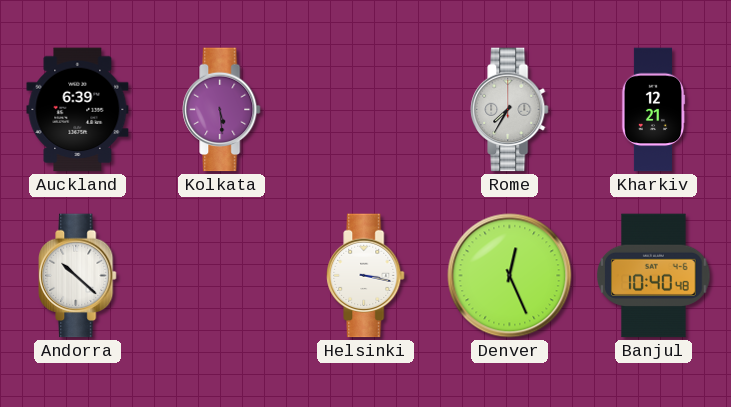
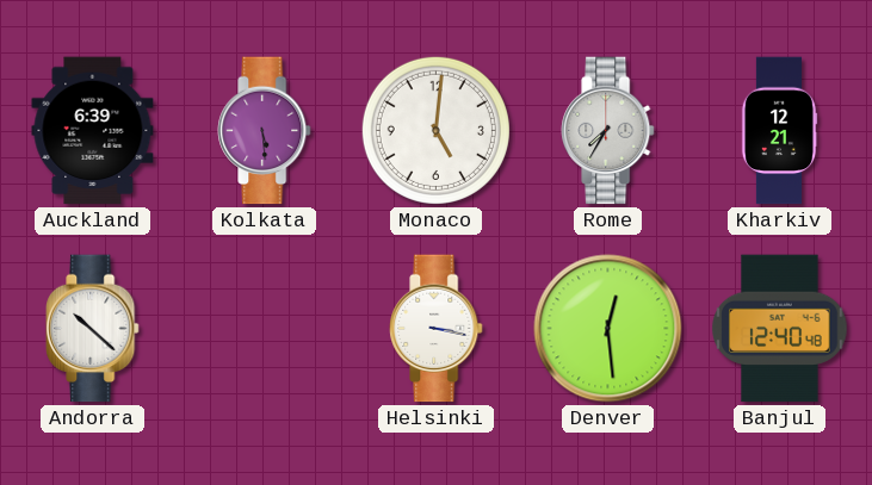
Monaco: none -> 5:01
Denver: 12:26 -> 12:29
Banjul: 10:40 -> 12:40
